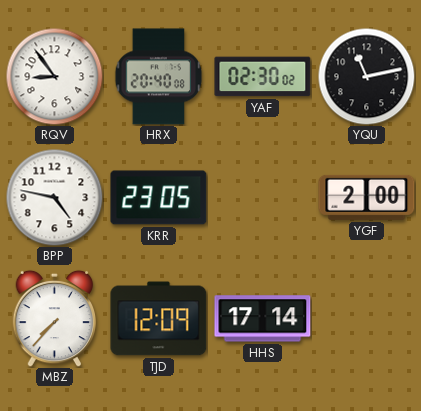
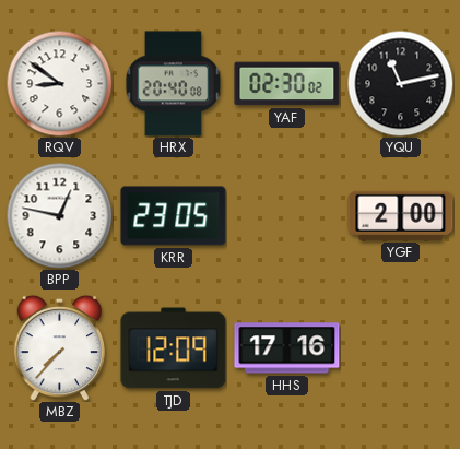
RQV: 8:54 -> 8:51
BPP: 4:47 -> 12:47
HHS: 17:14 -> 17:16
